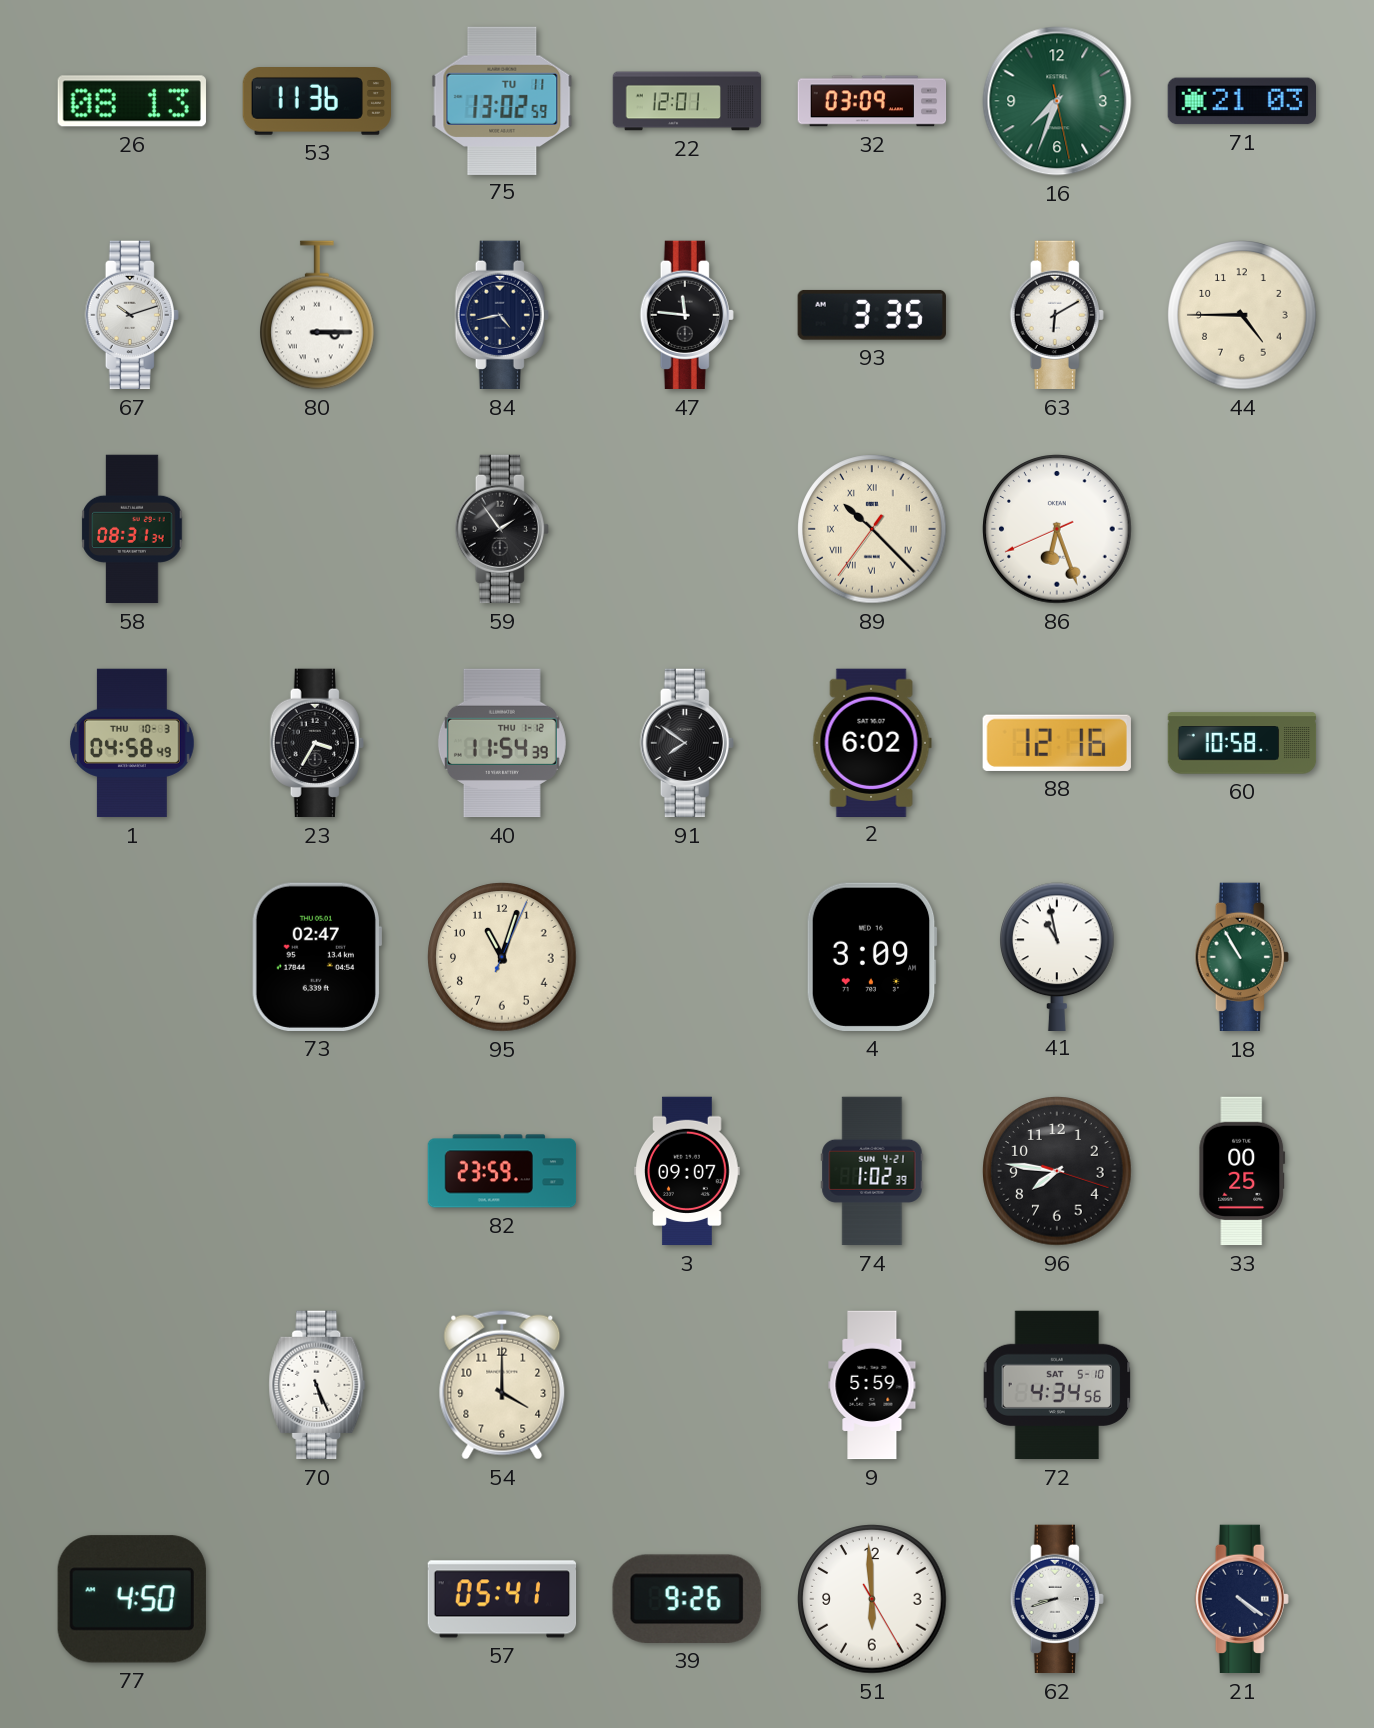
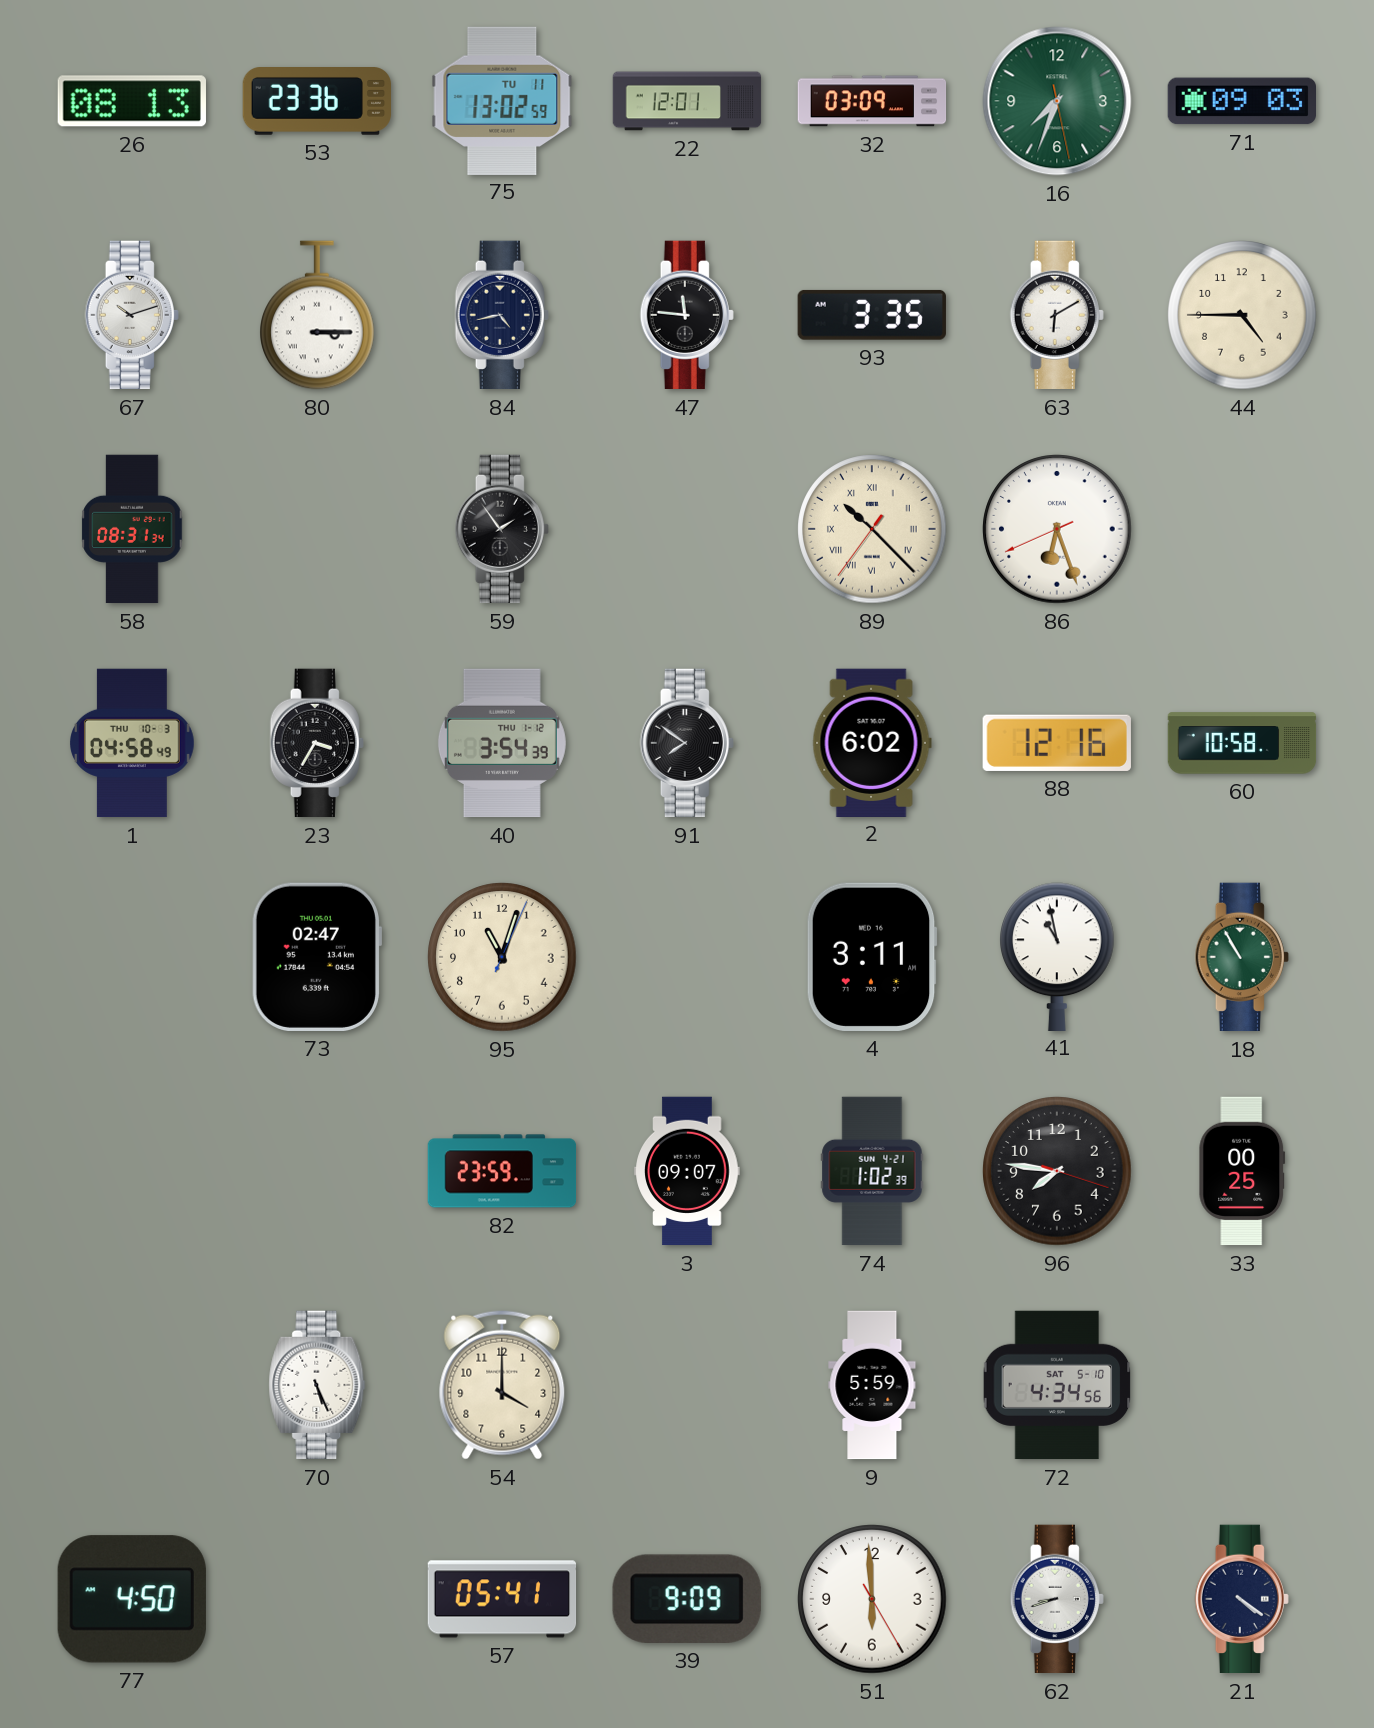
53: 11:36 -> 23:36
71: 21:03 -> 09:03
40: 11:54 -> 3:54
4: 3:09 -> 3:11
39: 9:26 -> 9:09
